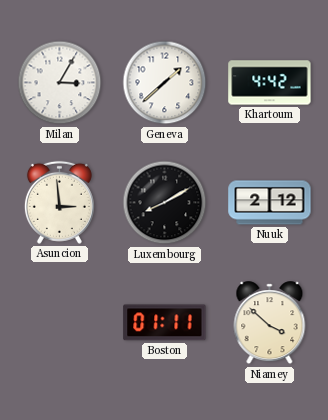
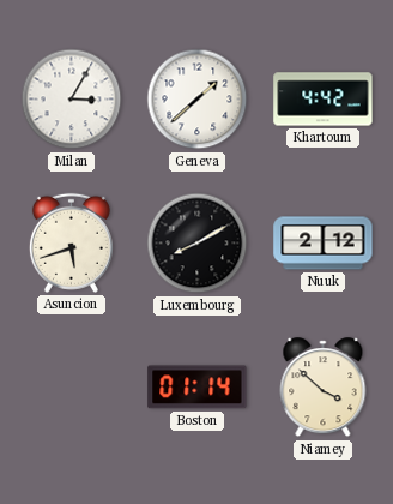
Asuncion: 2:59 -> 5:42
Boston: 01:11 -> 01:14
